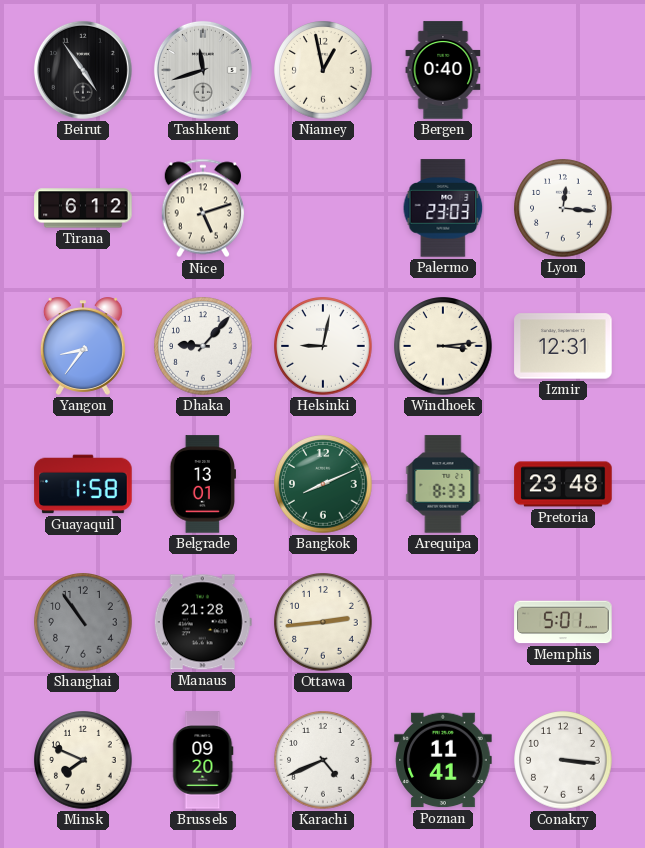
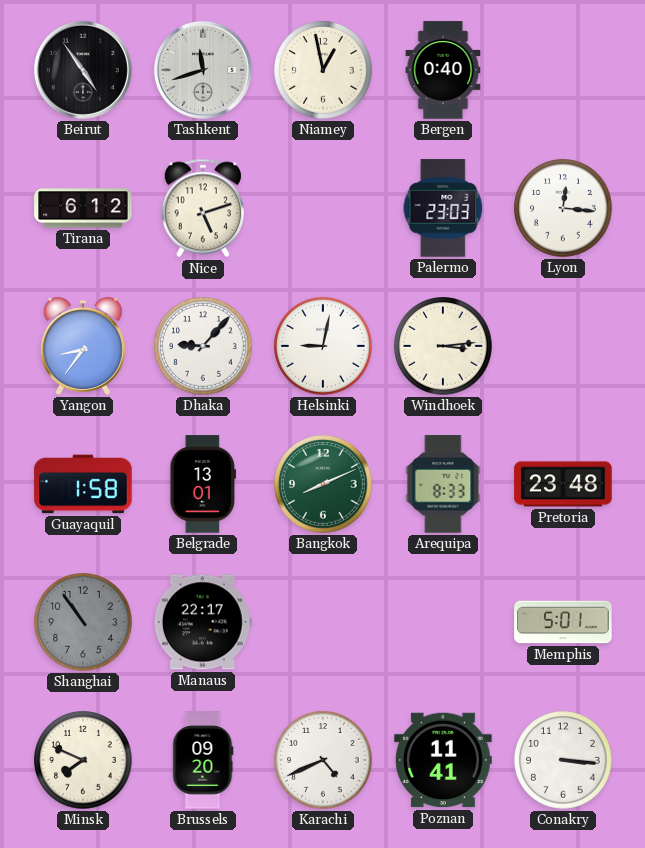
Izmir: 12:31 -> none
Manaus: 21:28 -> 22:17
Ottawa: 2:44 -> none
